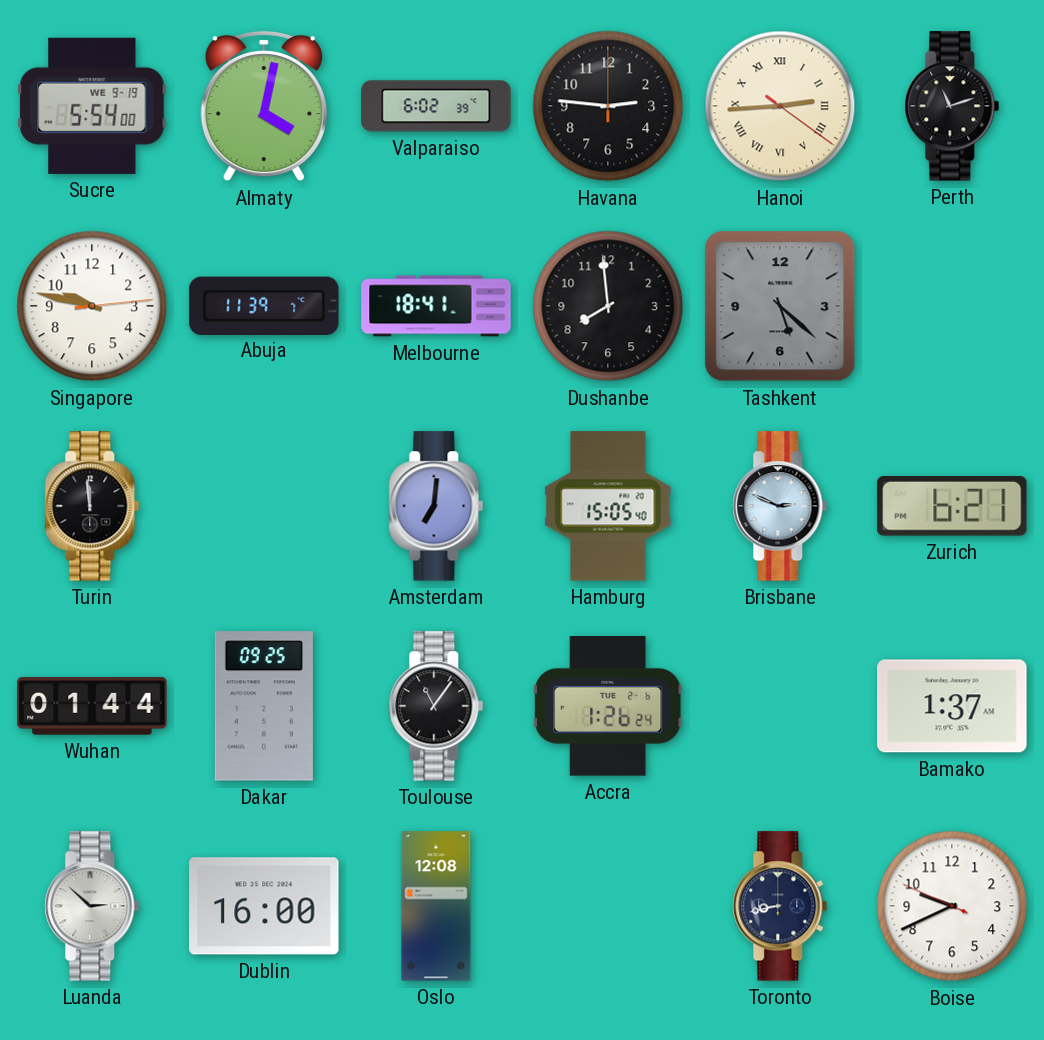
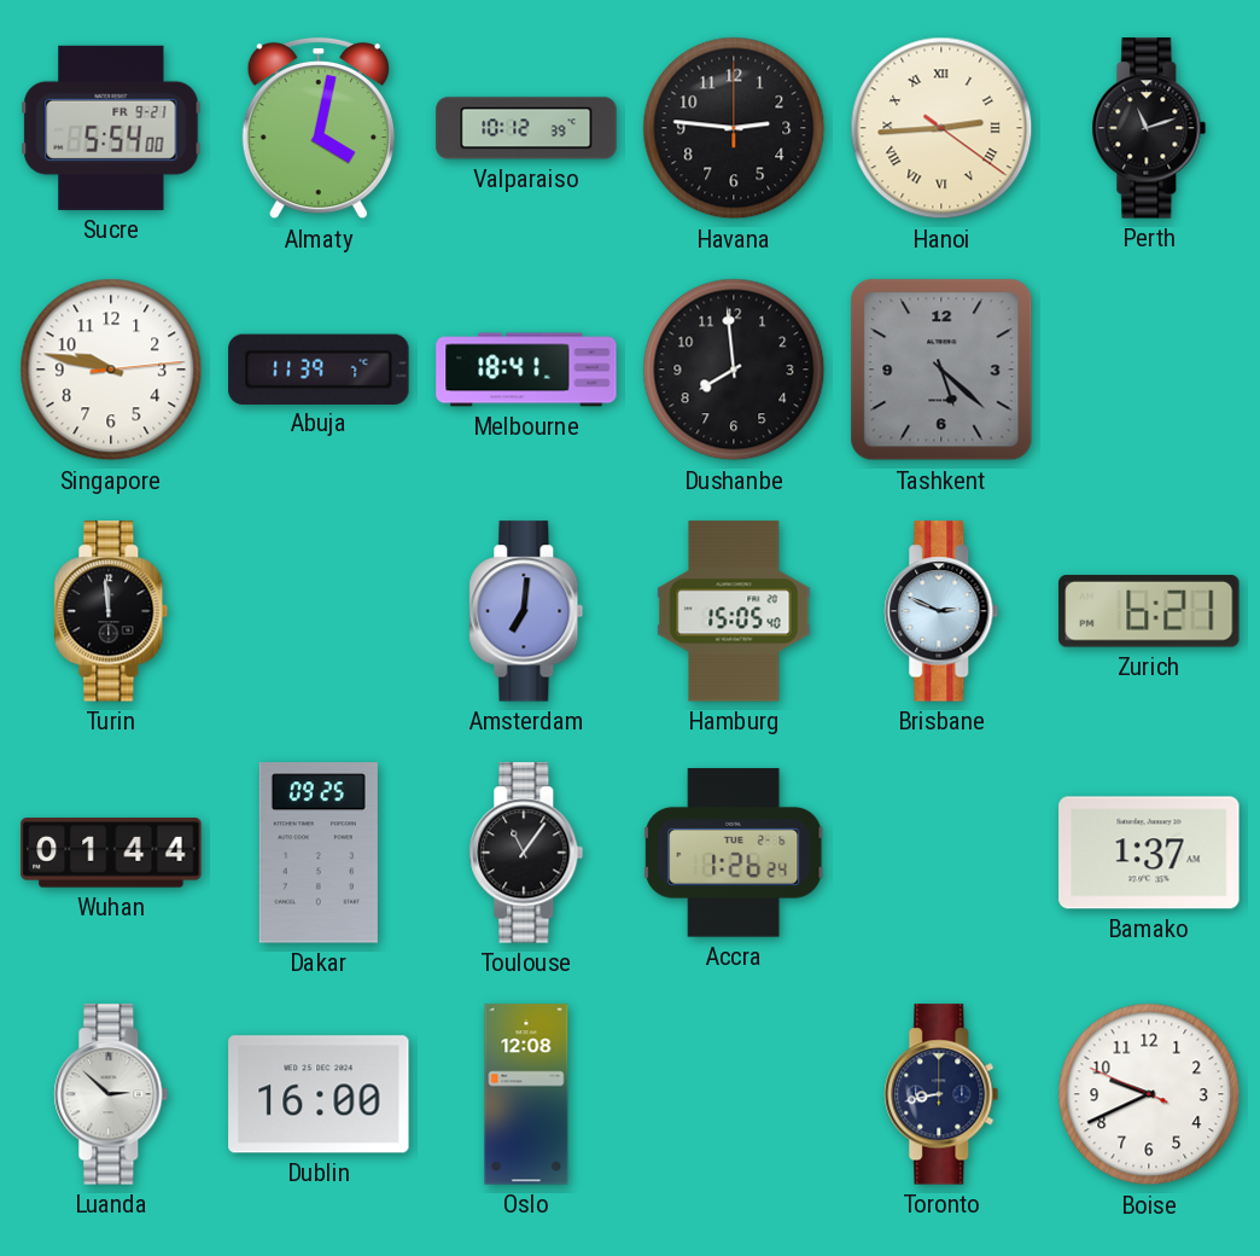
Sucre date: WE 9-19 -> FR 9-21
Valparaiso: 6:02 -> 10:12
